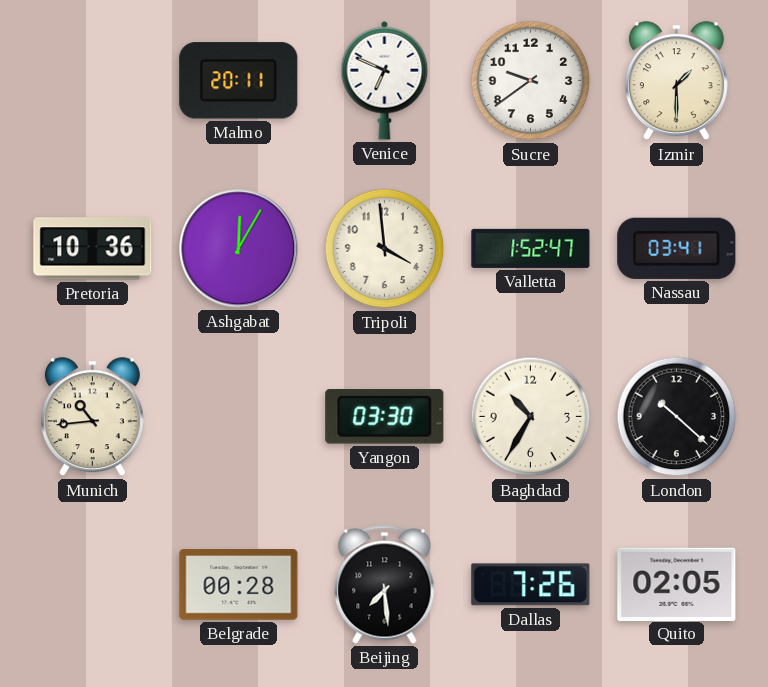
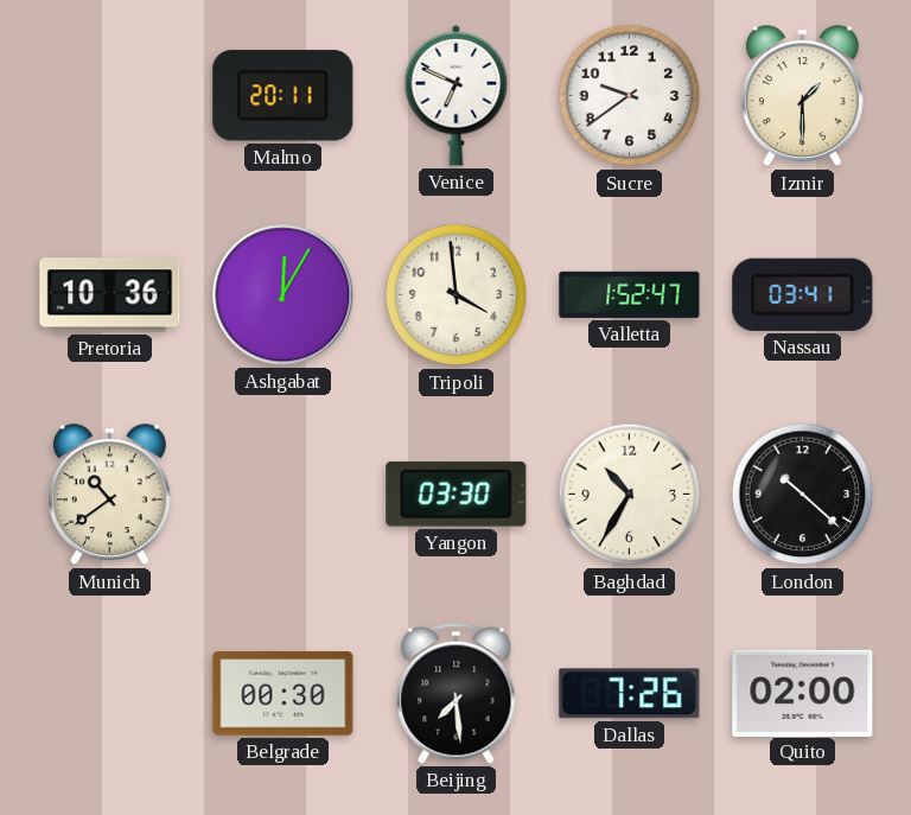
Munich: 10:44 -> 10:39
Belgrade: 00:28 -> 00:30
Quito: 02:05 -> 02:00
